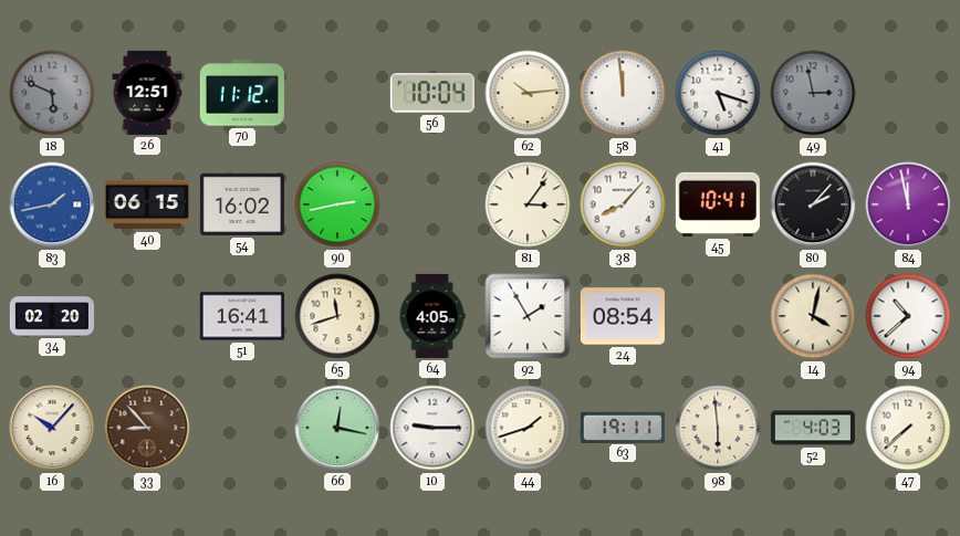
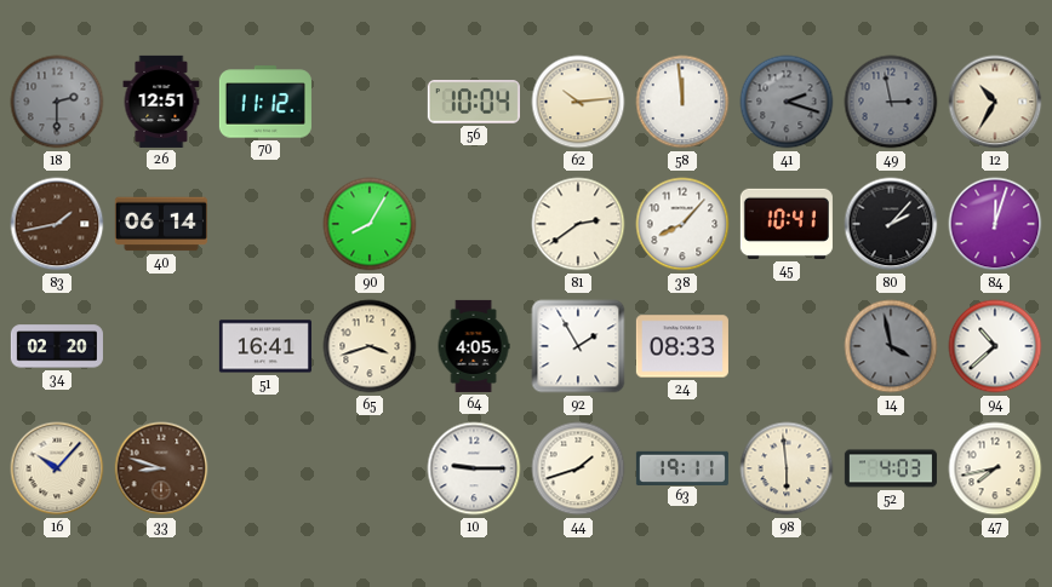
18: 5:49 -> 2:30
41: 5:18 -> 2:18
41 dial: white -> grey
12: none -> 10:35
83 dial: blue -> brown
40: 06:15 -> 06:14
54: 16:02 -> none
90: 2:43 -> 8:05
81: 3:06 -> 2:39
84: 11:58 -> 12:03
65: 11:42 -> 3:42
24: 08:54 -> 08:33
14: 4:02 -> 3:58
14 dial: cream -> grey
33: 8:53 -> 8:48
66: 12:17 -> none
47: 7:38 -> 7:43
